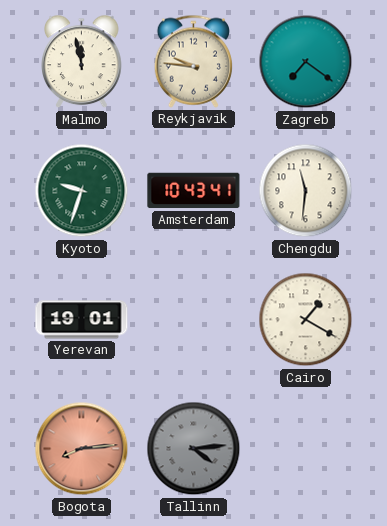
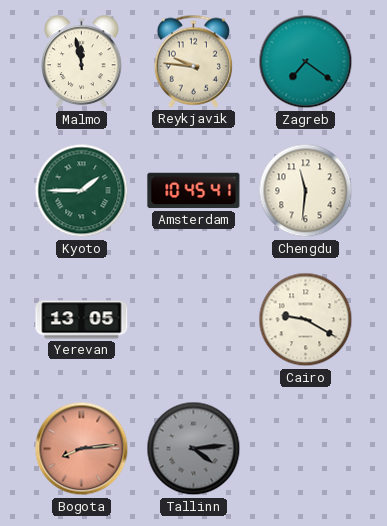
Kyoto: 9:33 -> 1:45
Amsterdam: 10:43 -> 10:45
Yerevan: 19:01 -> 13:05
Cairo: 1:20 -> 9:20
